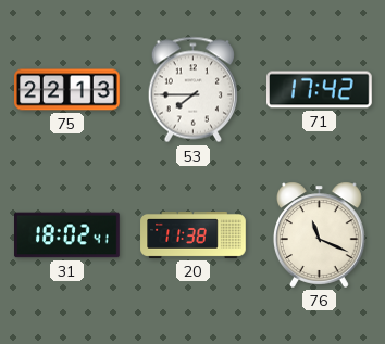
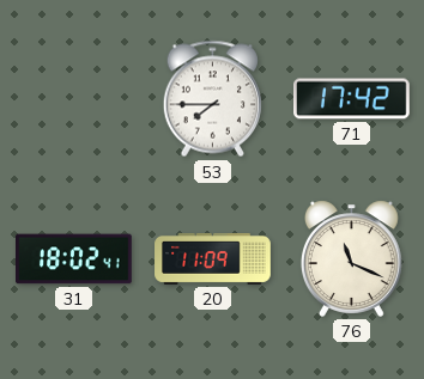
75: 22:13 -> none
20: 11:38 -> 11:09
